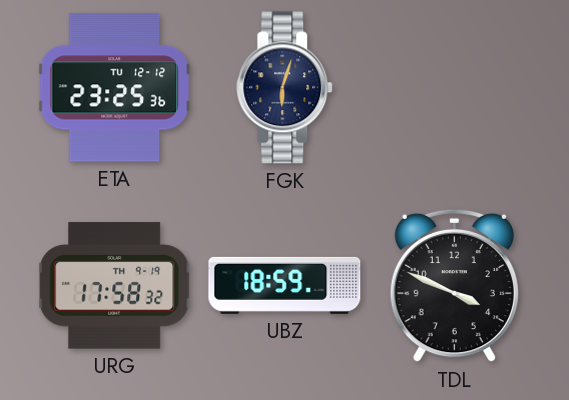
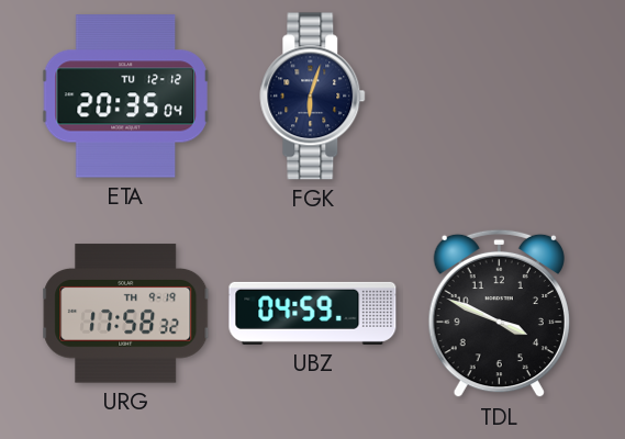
ETA: 23:25 -> 20:35
UBZ: 18:59 -> 04:59
